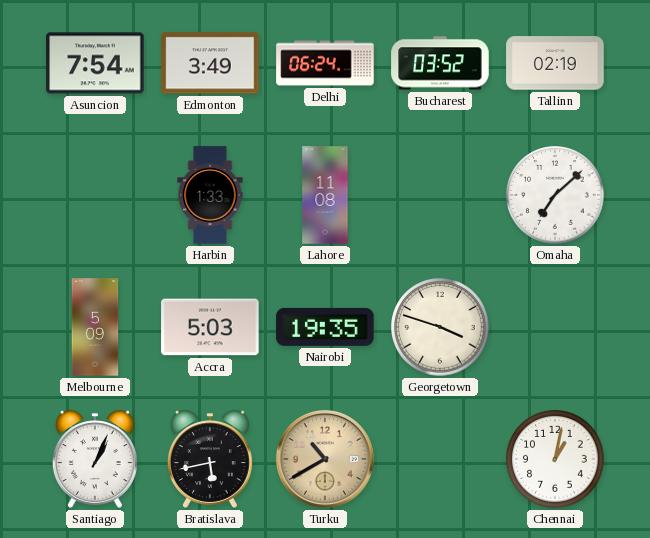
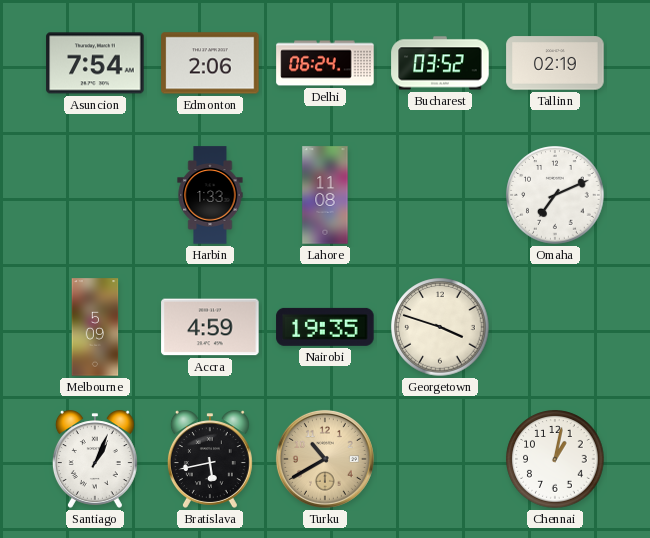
Edmonton: 3:49 -> 2:06
Omaha: 7:08 -> 7:11
Accra: 5:03 -> 4:59
